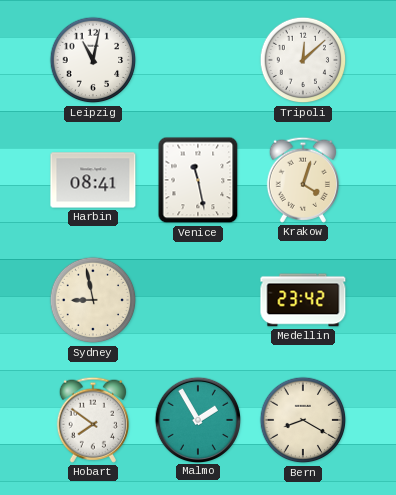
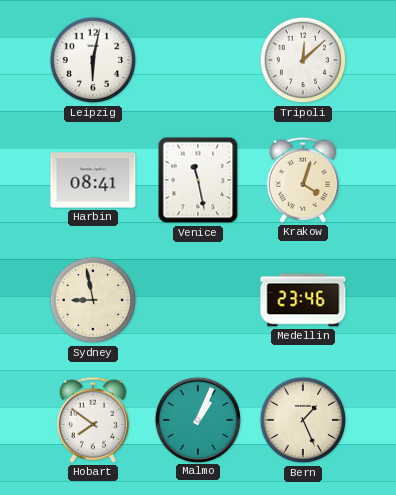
Leipzig: 11:02 -> 6:02
Medellin: 23:42 -> 23:46
Malmo: 1:55 -> 1:04
Bern: 8:20 -> 1:26
